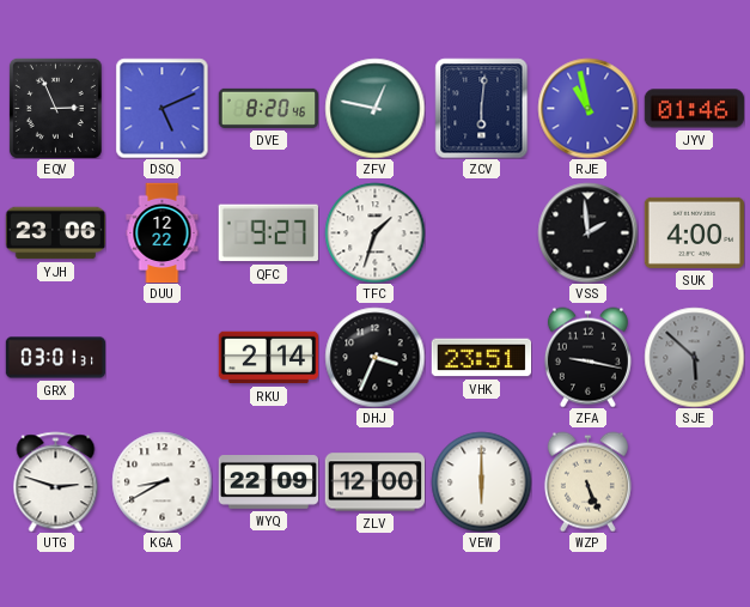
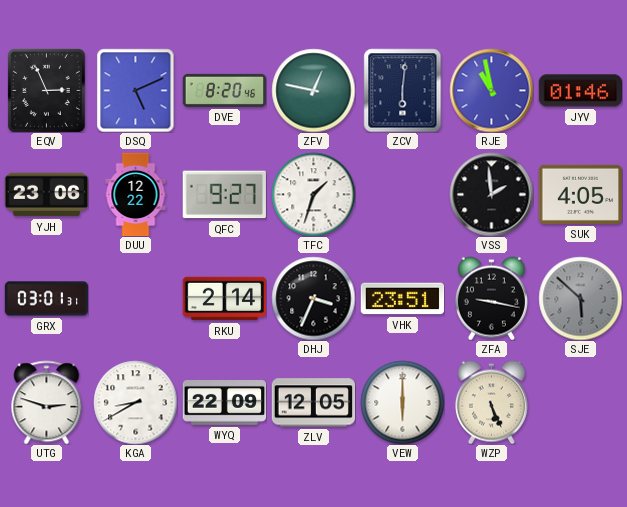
SUK: 4:00 -> 4:05
ZLV: 12:00 -> 12:05
